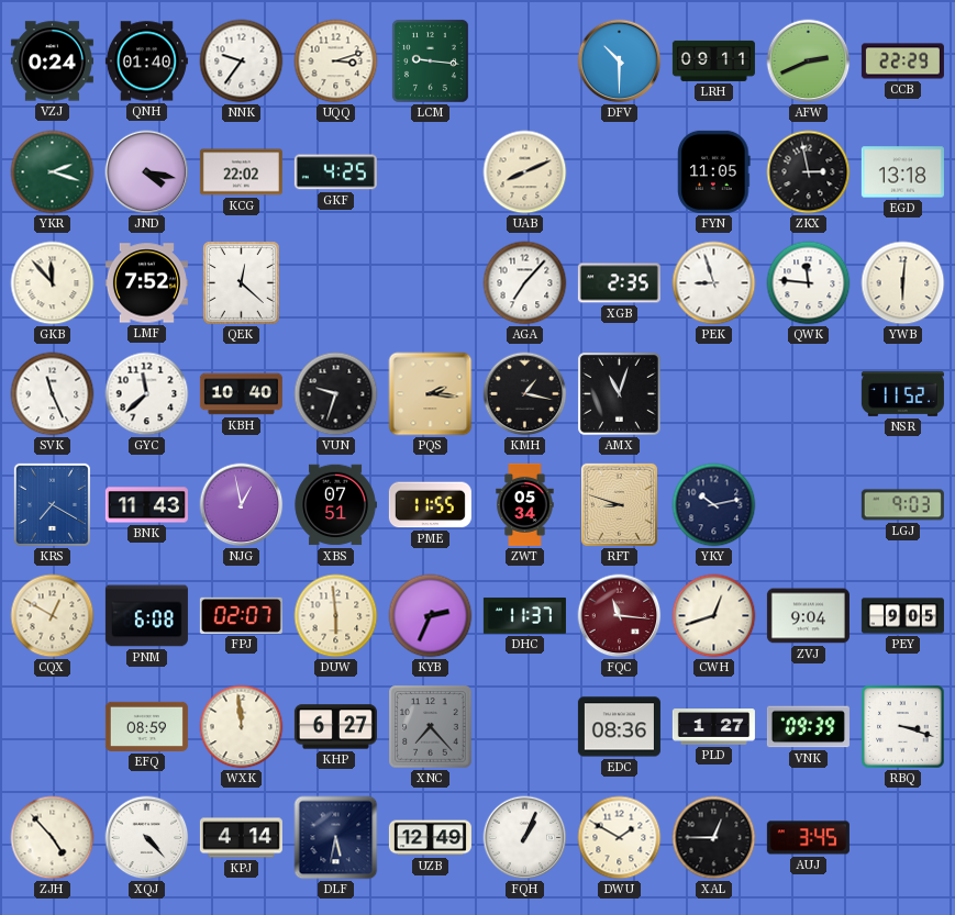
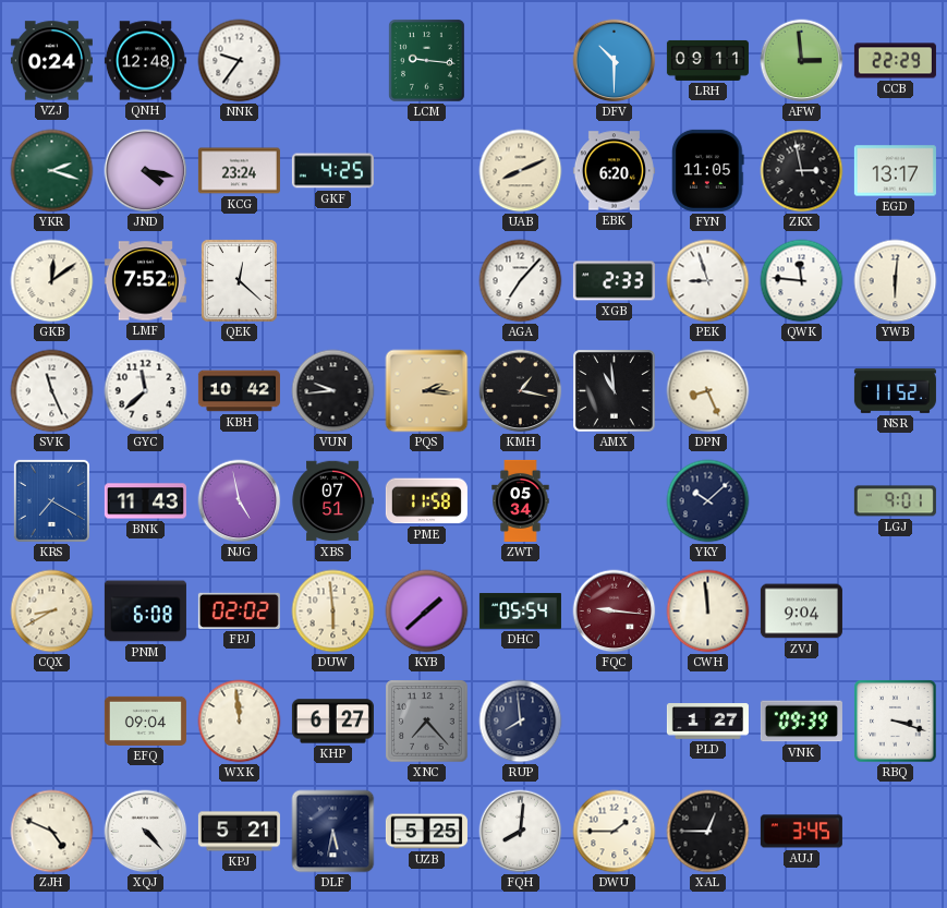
QNH: 01:40 -> 12:48
UQQ: 3:12 -> none
AFW: 2:41 -> 2:59
KCG: 22:02 -> 23:24
EBK: none -> 6:20
EGD: 13:18 -> 13:17
GKB: 11:53 -> 12:09
XGB: 2:35 -> 2:33
KBH: 10:40 -> 10:42
VUN: 9:33 -> 9:44
AMX: 11:03 -> 10:59
DPN: none -> 8:26
NJG: 12:58 -> 4:58
PME: 11:55 -> 11:58
RFT: 8:48 -> none
YKY: 10:13 -> 10:08
LGJ: 9:03 -> 9:01
CQX: 12:50 -> 8:40
FPJ: 02:07 -> 02:02
KYB: 2:34 -> 1:38
DHC: 11:37 -> 05:54
FQC: 11:16 -> 9:16
CWH: 12:42 -> 11:59
PEY: 9:05 -> none
EFQ: 08:59 -> 09:04
RUP: none -> 7:59
EDC: 08:36 -> none
ZJH: 4:53 -> 4:49
KPJ: 4:14 -> 5:21
UZB: 12:49 -> 5:25
FQH: 1:04 -> 8:01
DWU: 1:50 -> 1:45
